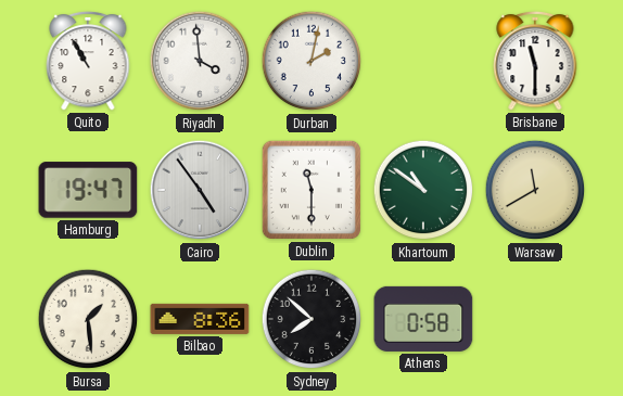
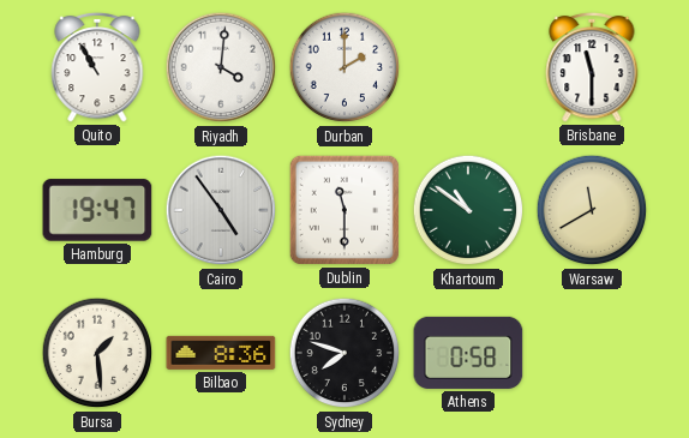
Riyadh: 3:59 -> 4:01
Durban: 2:02 -> 2:00
Sydney: 7:52 -> 7:48
